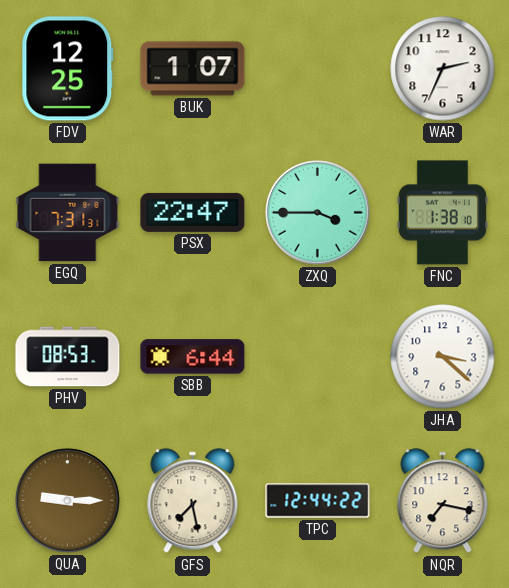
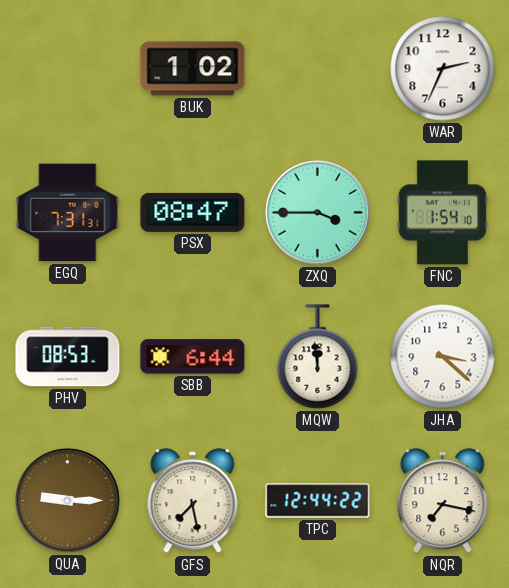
FDV: 12:25 -> none
BUK: 1:07 -> 1:02
PSX: 22:47 -> 08:47
FNC: 1:38 -> 1:54
MQW: none -> 11:59
